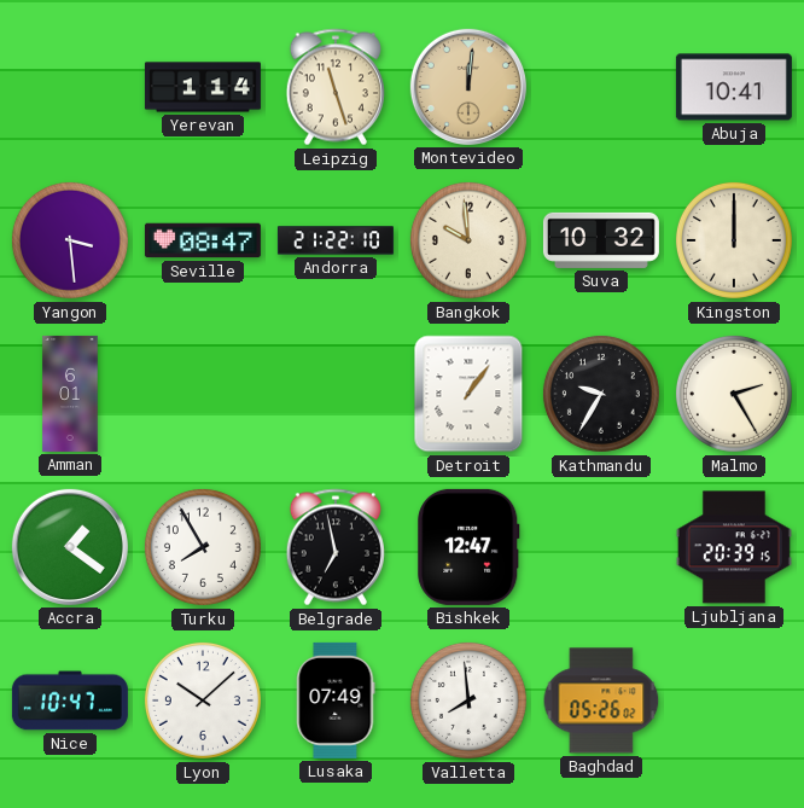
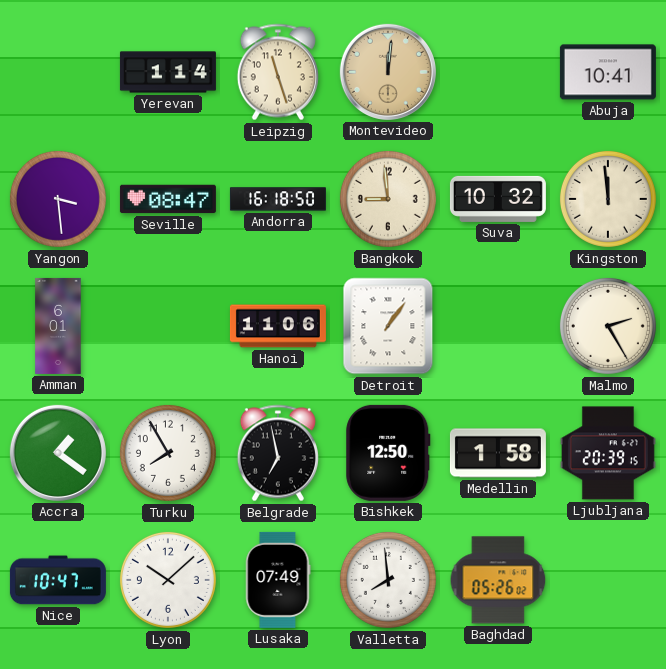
Andorra: 21:22 -> 16:18
Bangkok: 9:59 -> 8:59
Kingston: 12:00 -> 11:59
Hanoi: none -> 11:06
Kathmandu: 9:35 -> none
Bishkek: 12:47 -> 12:50
Medellin: none -> 1:58
